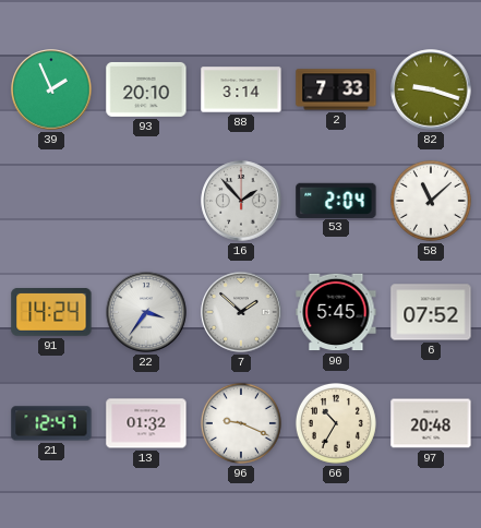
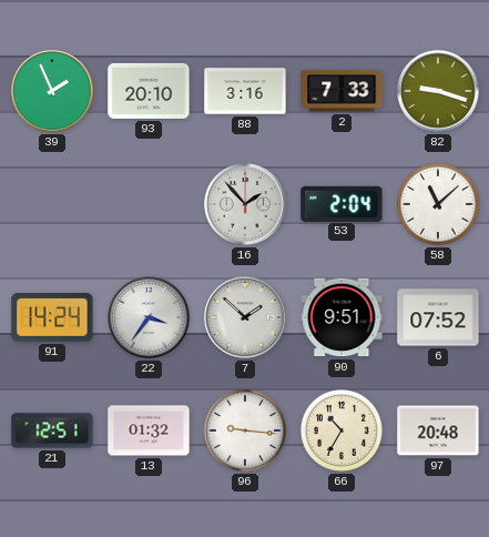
88: 3:14 -> 3:16
90: 5:45 -> 9:51
21: 12:47 -> 12:51
96: 9:19 -> 9:16
